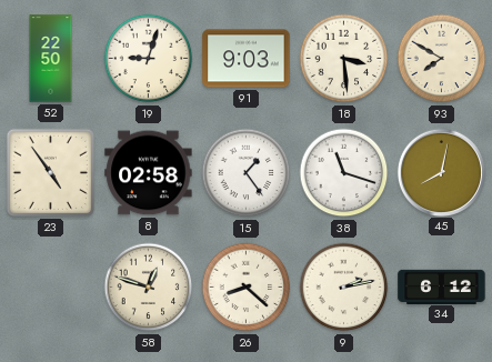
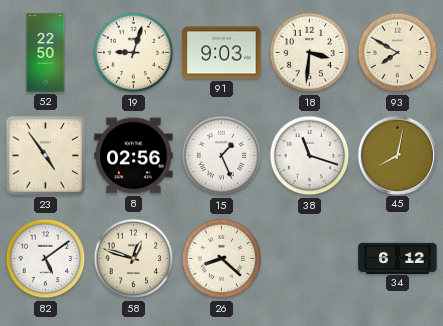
18: 3:29 -> 3:31
8: 02:58 -> 02:56
15: 1:24 -> 1:26
82: none -> 5:09
9: 2:13 -> none
